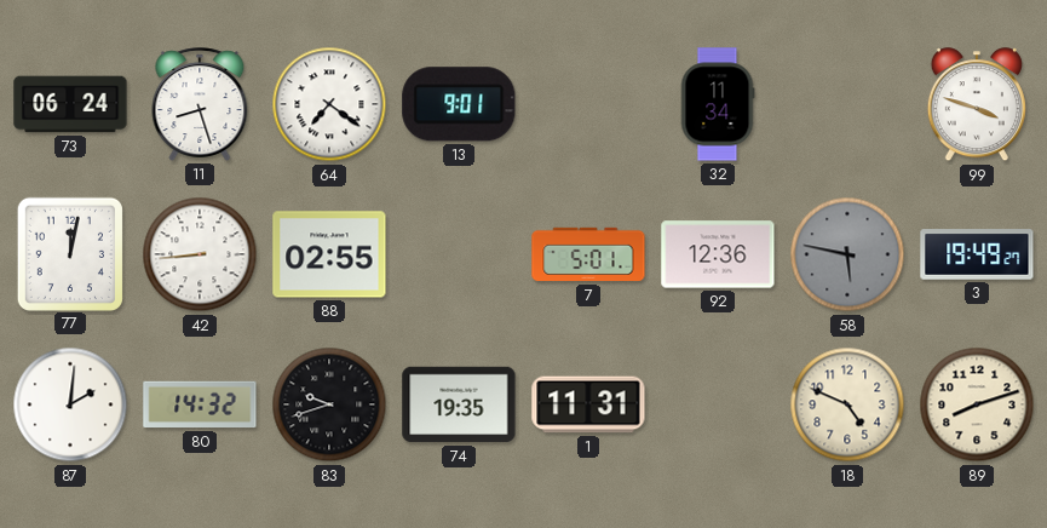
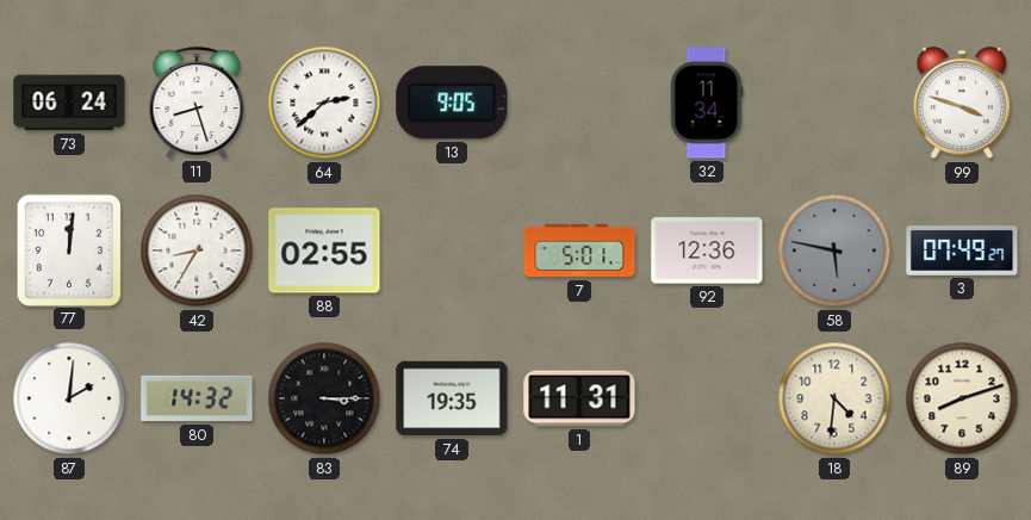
64: 7:21 -> 2:38
13: 9:01 -> 9:05
77: 12:02 -> 12:01
42: 8:44 -> 8:35
3: 19:49 -> 07:49
83: 9:42 -> 3:15
18: 4:49 -> 4:31
